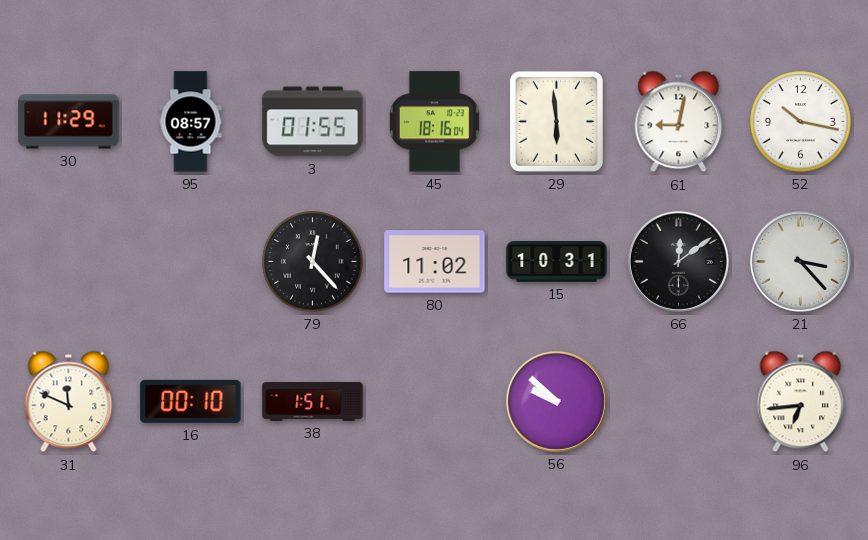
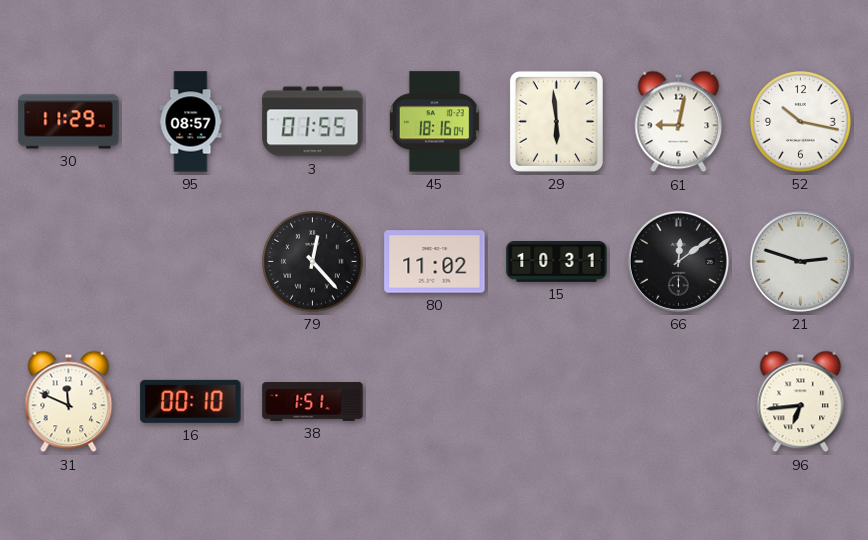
21: 3:23 -> 2:48
56: 9:52 -> none
